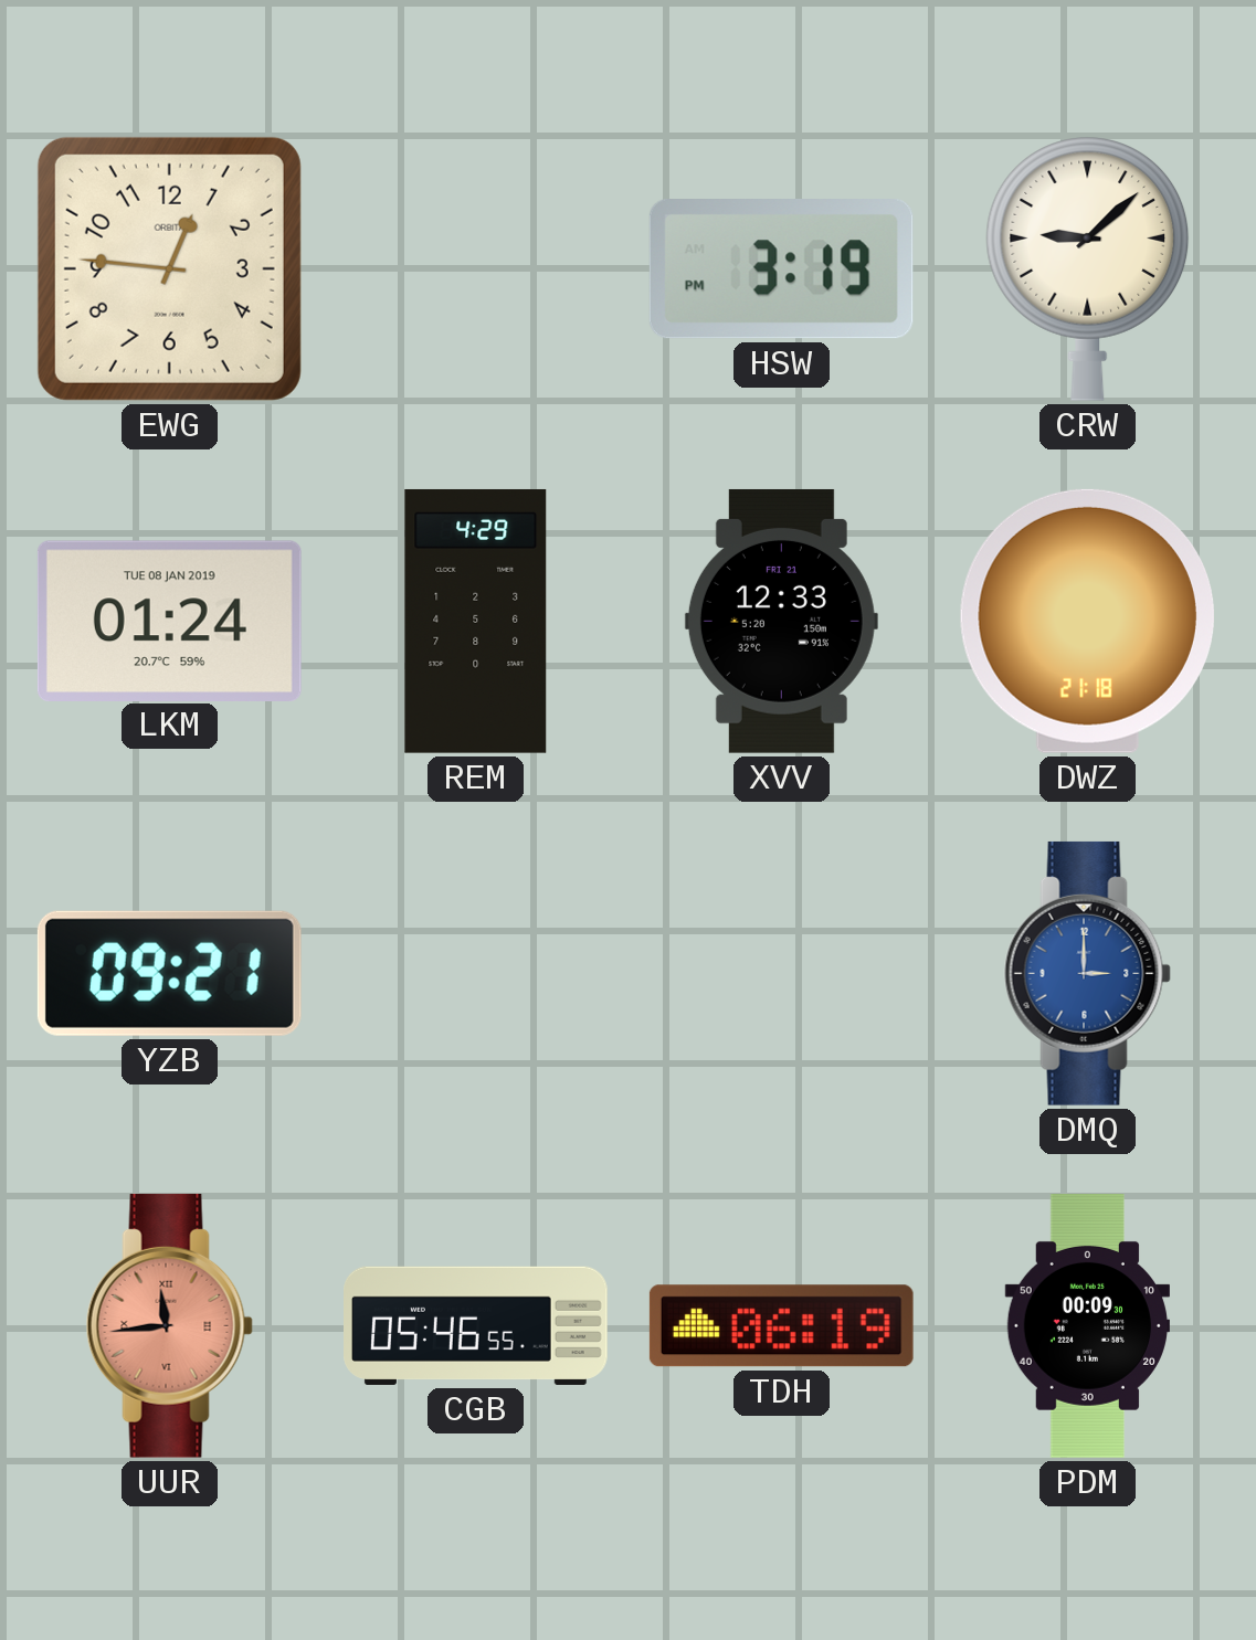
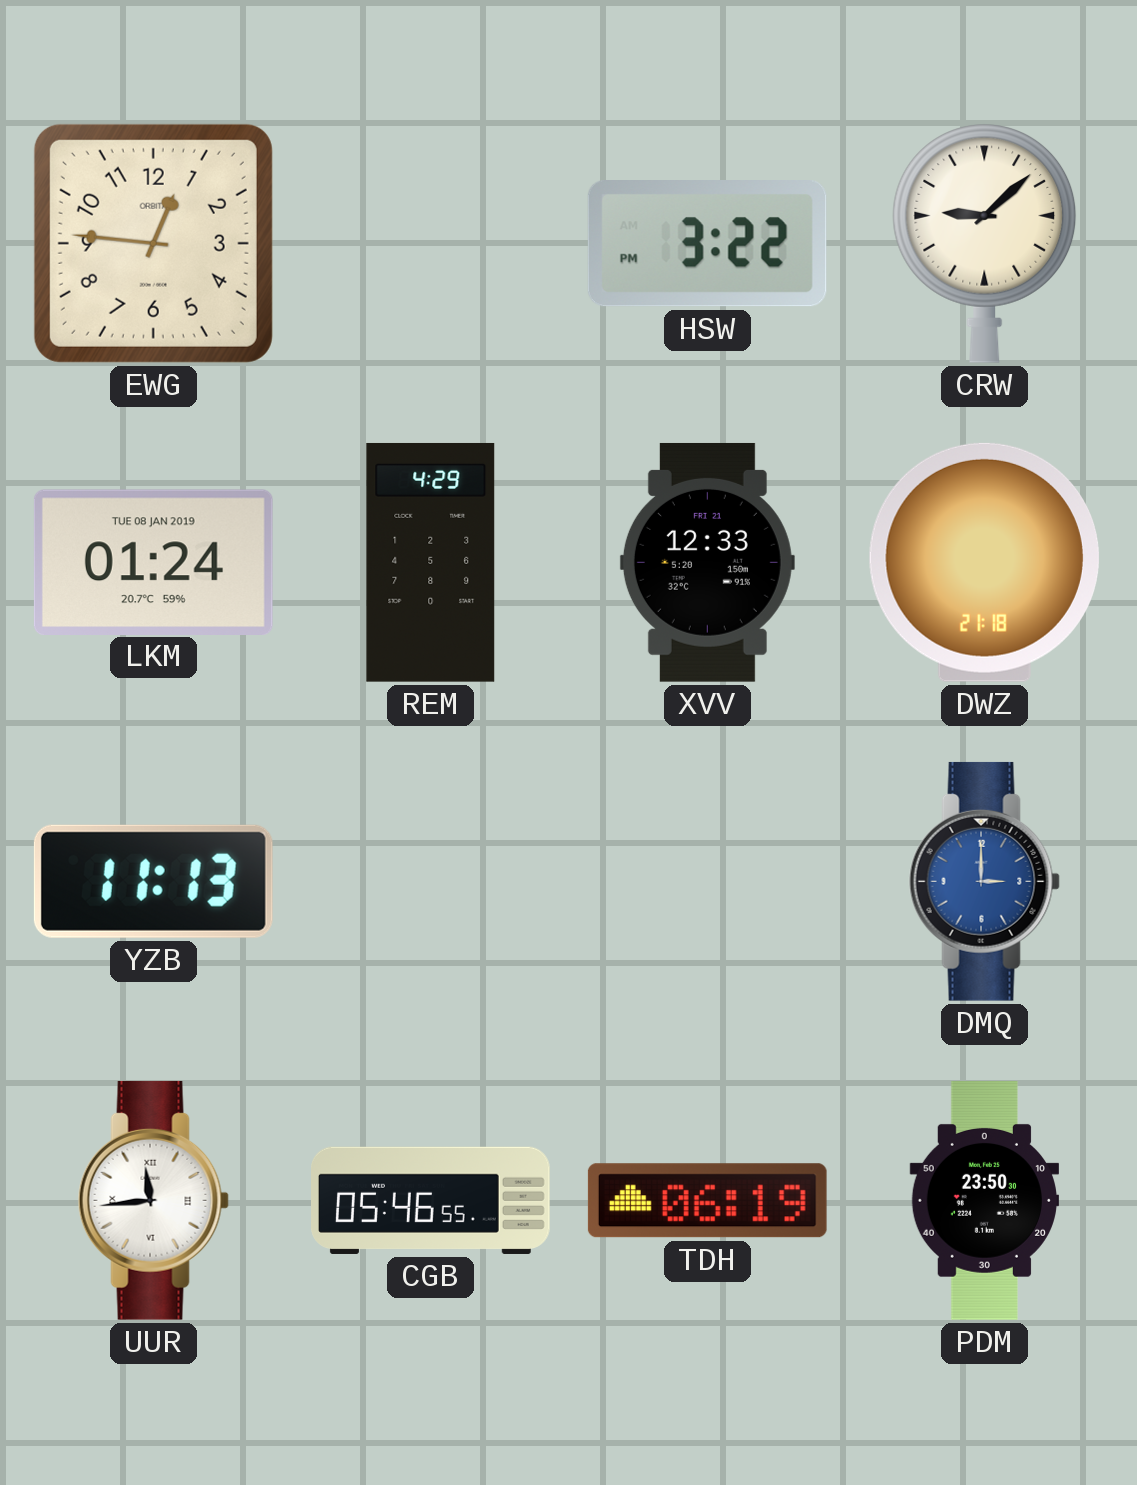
HSW: 3:19 -> 3:22
YZB: 09:21 -> 11:13
UUR dial: salmon -> white
PDM: 00:09 -> 23:50
